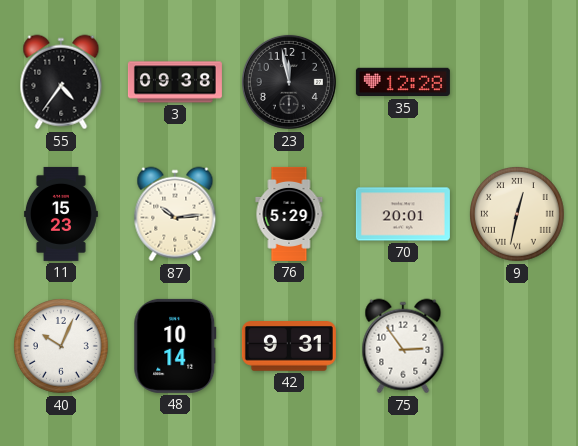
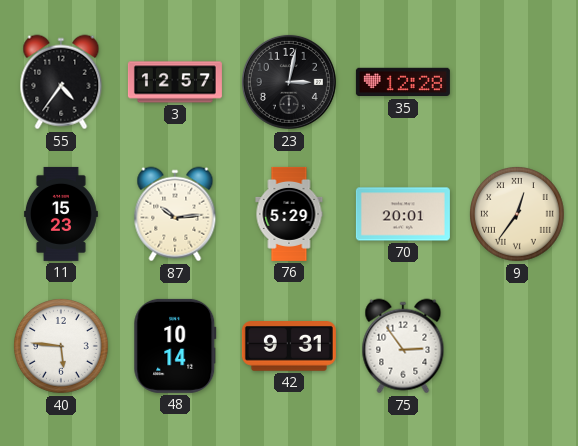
3: 09:38 -> 12:57
23: 11:58 -> 3:02
9: 12:32 -> 12:36
40: 10:04 -> 5:46
